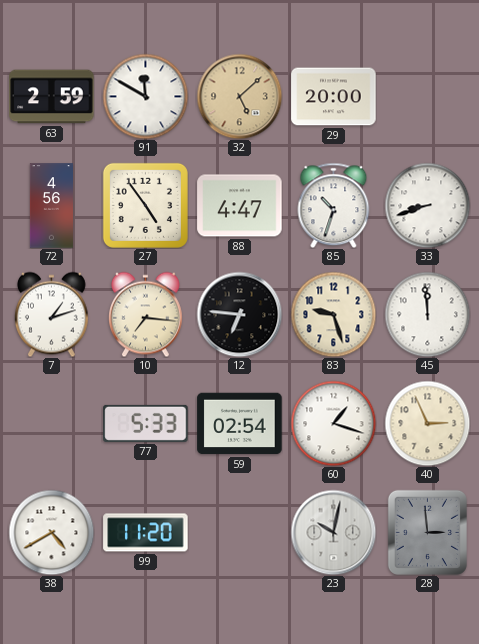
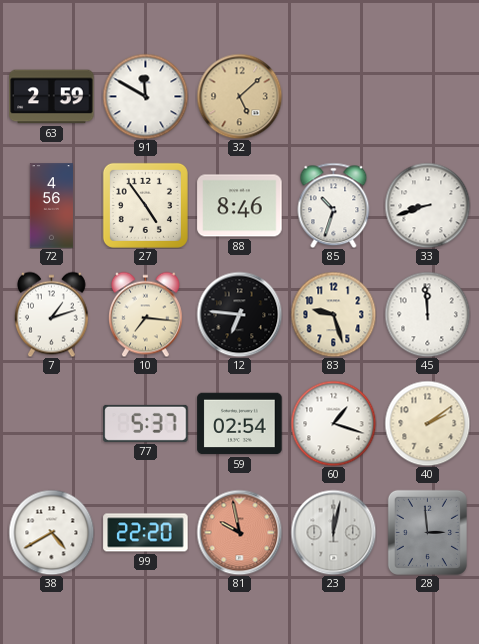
29: 20:00 -> none
88: 4:47 -> 8:46
77: 5:33 -> 5:37
40: 2:56 -> 2:09
99: 11:20 -> 22:20
81: none -> 9:58
23: 10:02 -> 12:02
